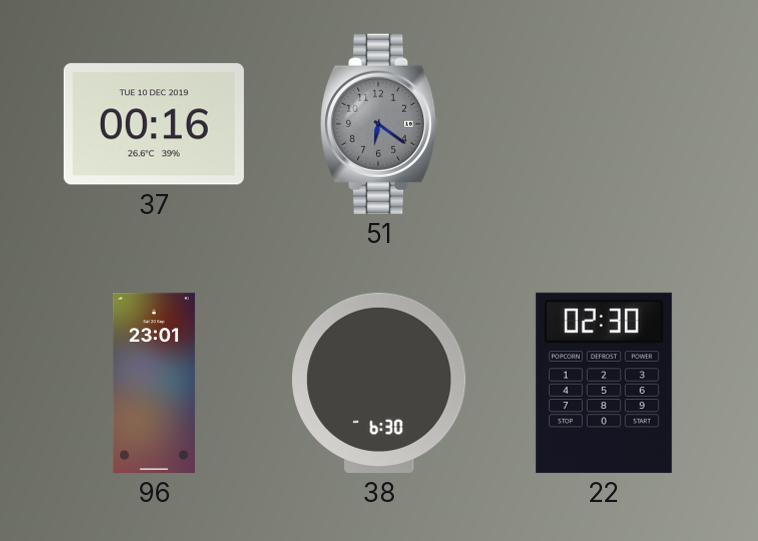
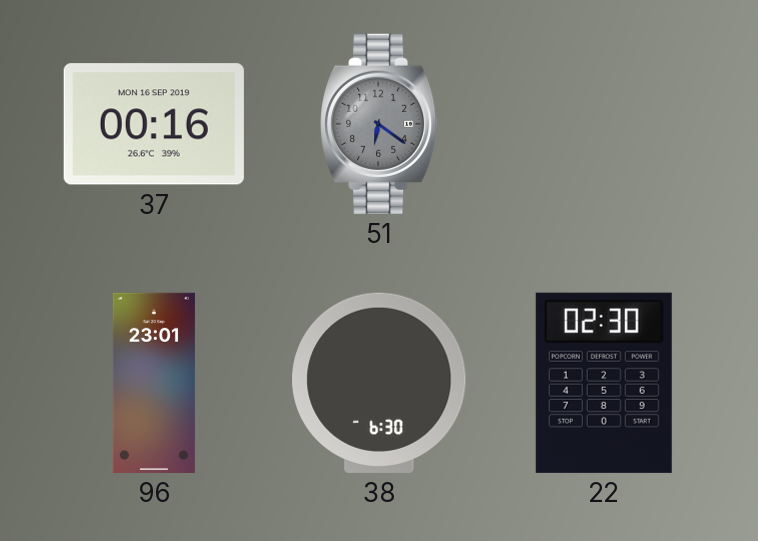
37 date: TUE 10 DEC 2019 -> MON 16 SEP 2019
